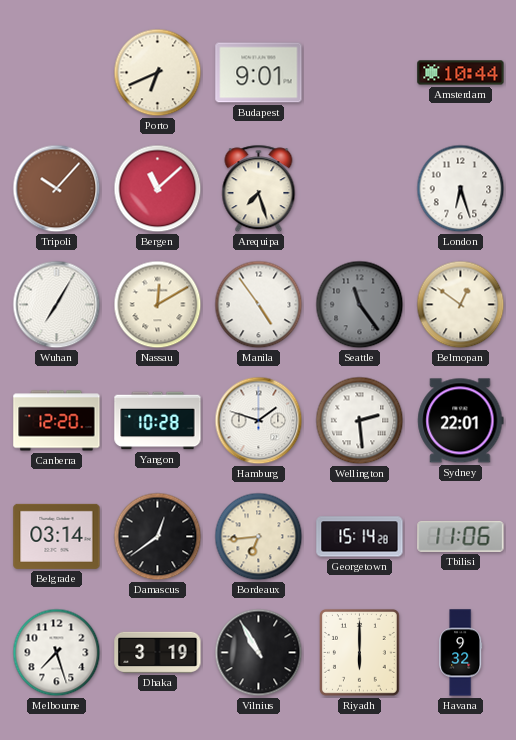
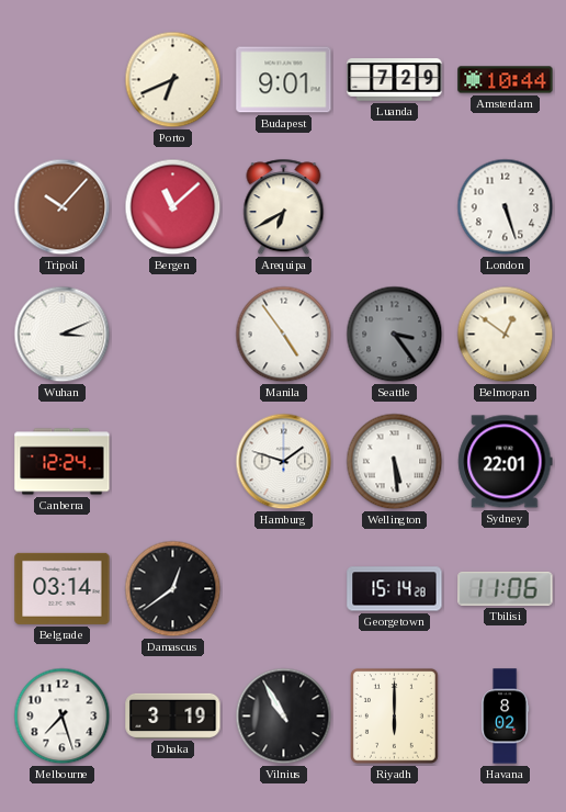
Luanda: none -> 7:29
Arequipa: 7:27 -> 6:40
London: 6:27 -> 5:27
Wuhan: 7:05 -> 3:11
Nassau: 12:10 -> none
Seattle: 11:24 -> 3:24
Canberra: 12:20 -> 12:24
Yangon: 10:28 -> none
Wellington: 2:29 -> 5:29
Bordeaux: 6:44 -> none
Havana: 9:32 -> 8:02
